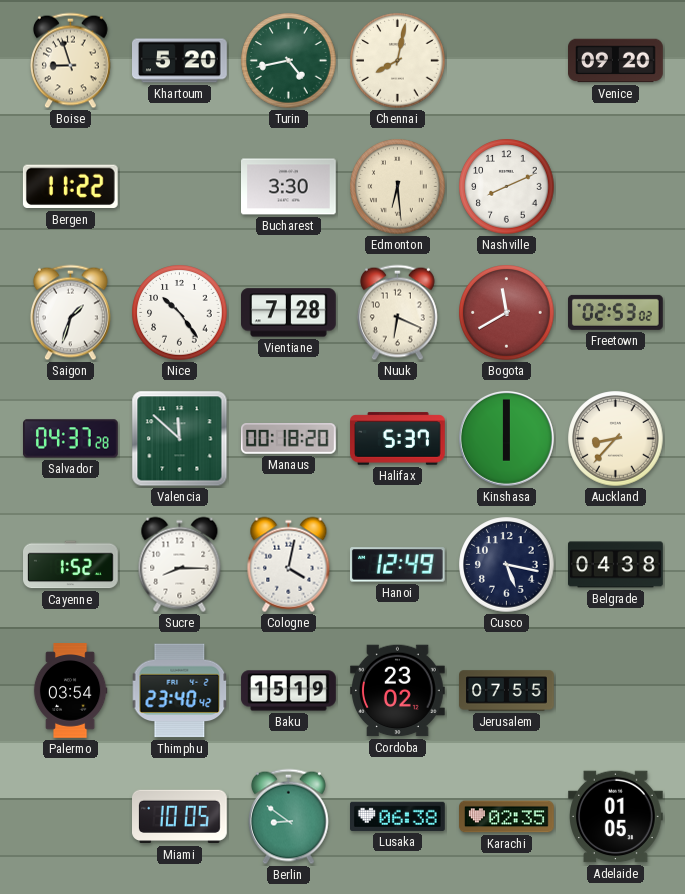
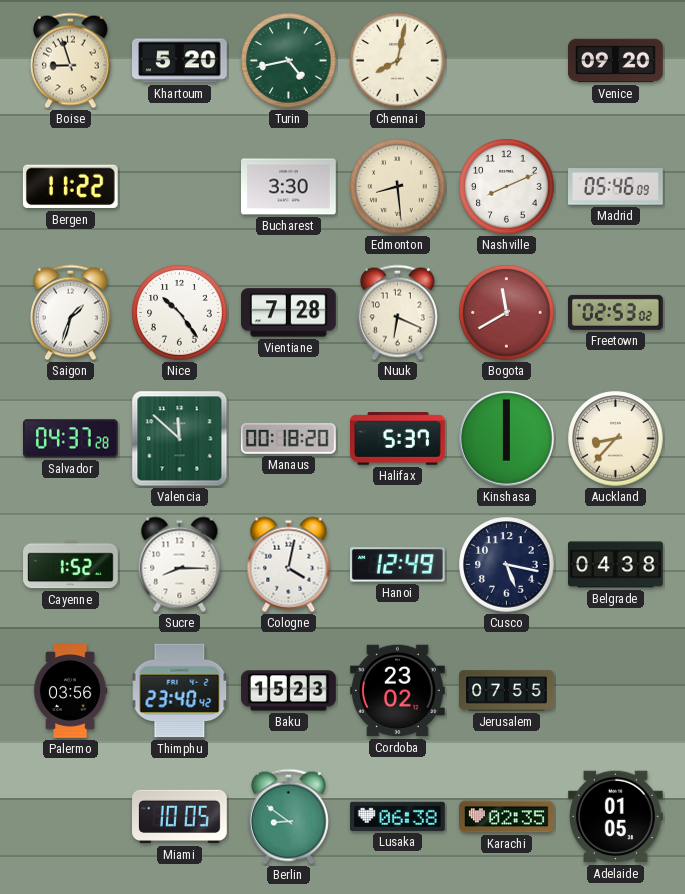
Edmonton: 6:29 -> 8:29
Madrid: none -> 05:46
Palermo: 03:54 -> 03:56
Baku: 15:19 -> 15:23
